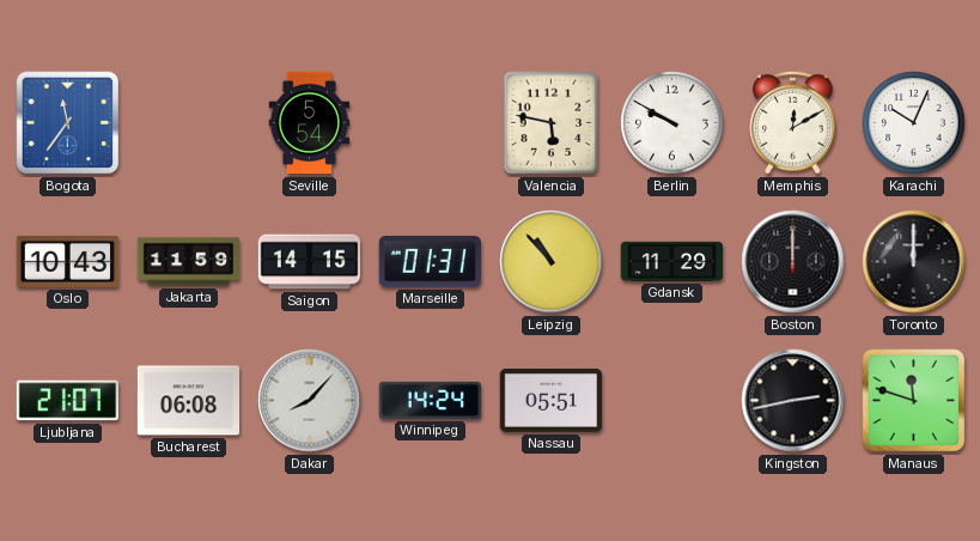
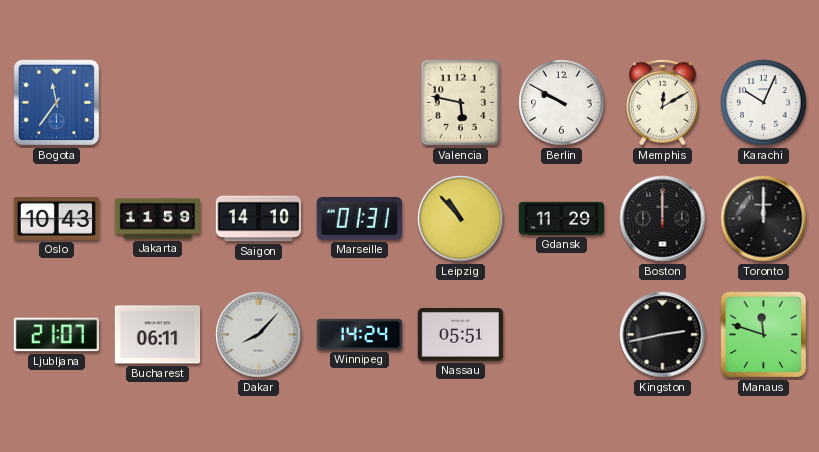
Seville: 5:54 -> none
Saigon: 14:15 -> 14:10
Bucharest: 06:08 -> 06:11
